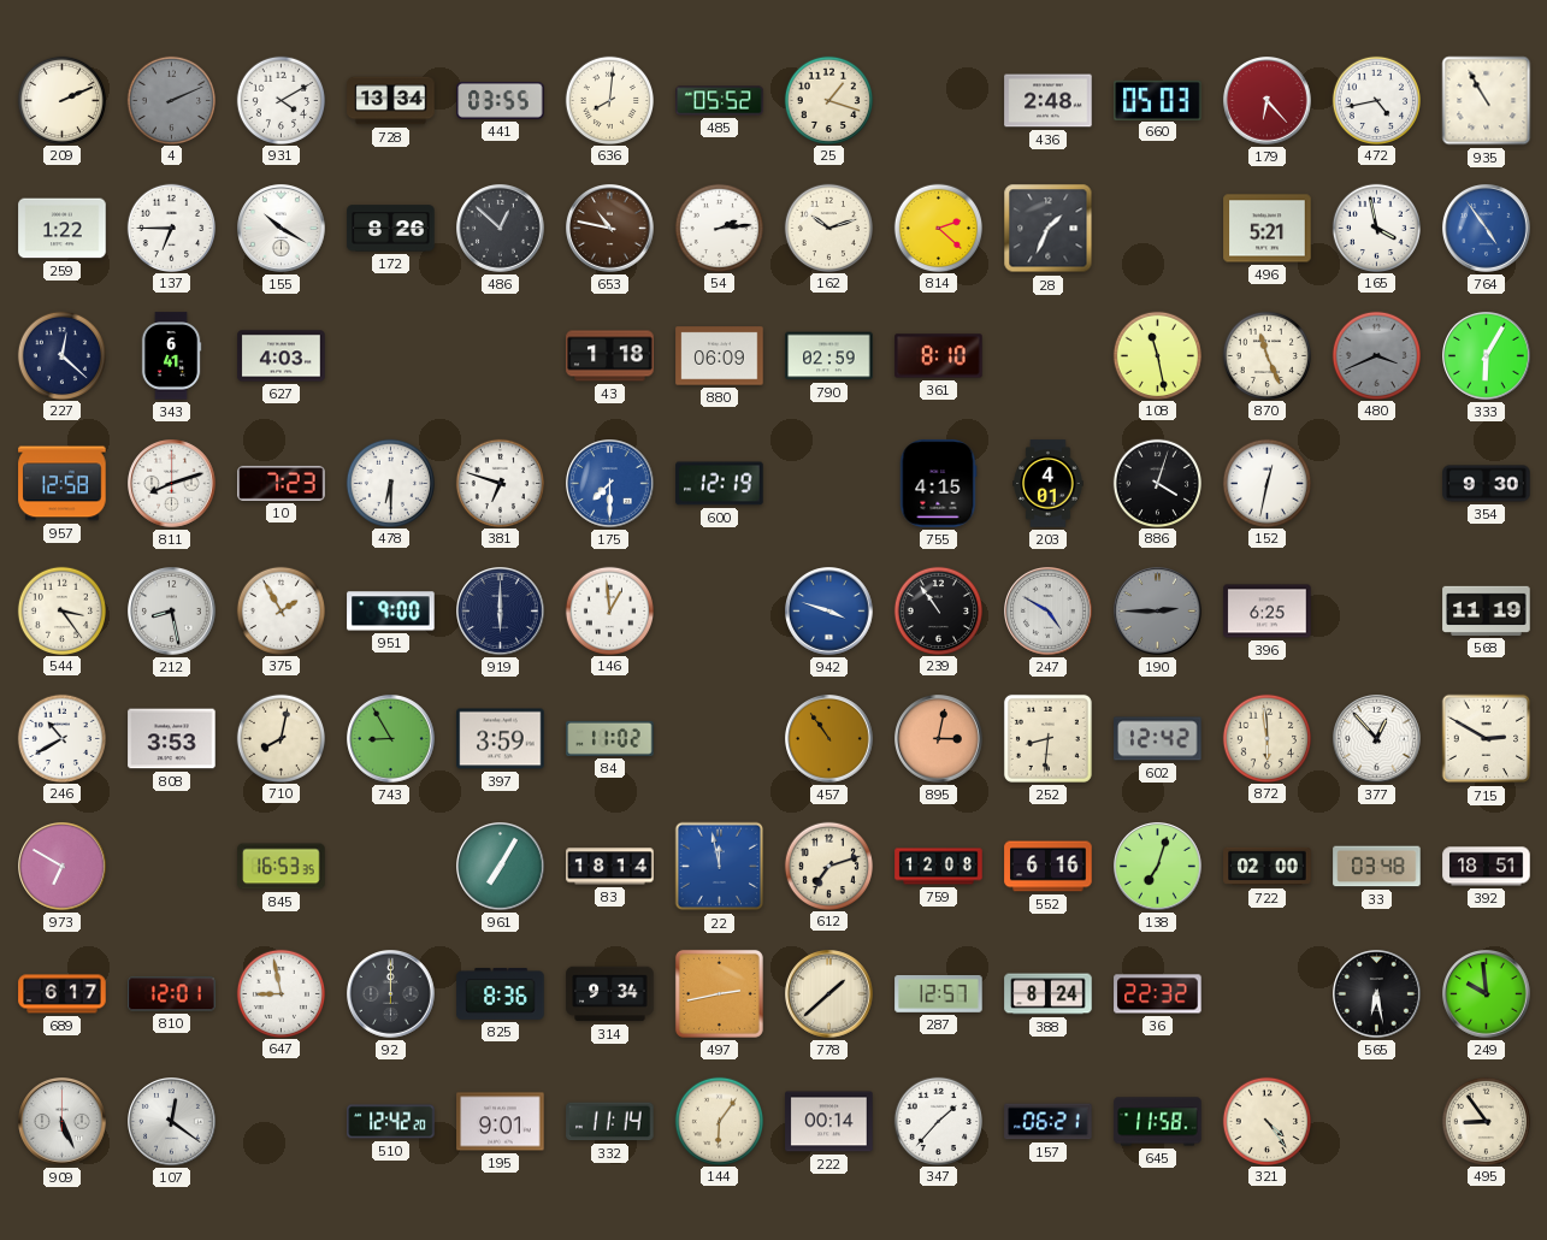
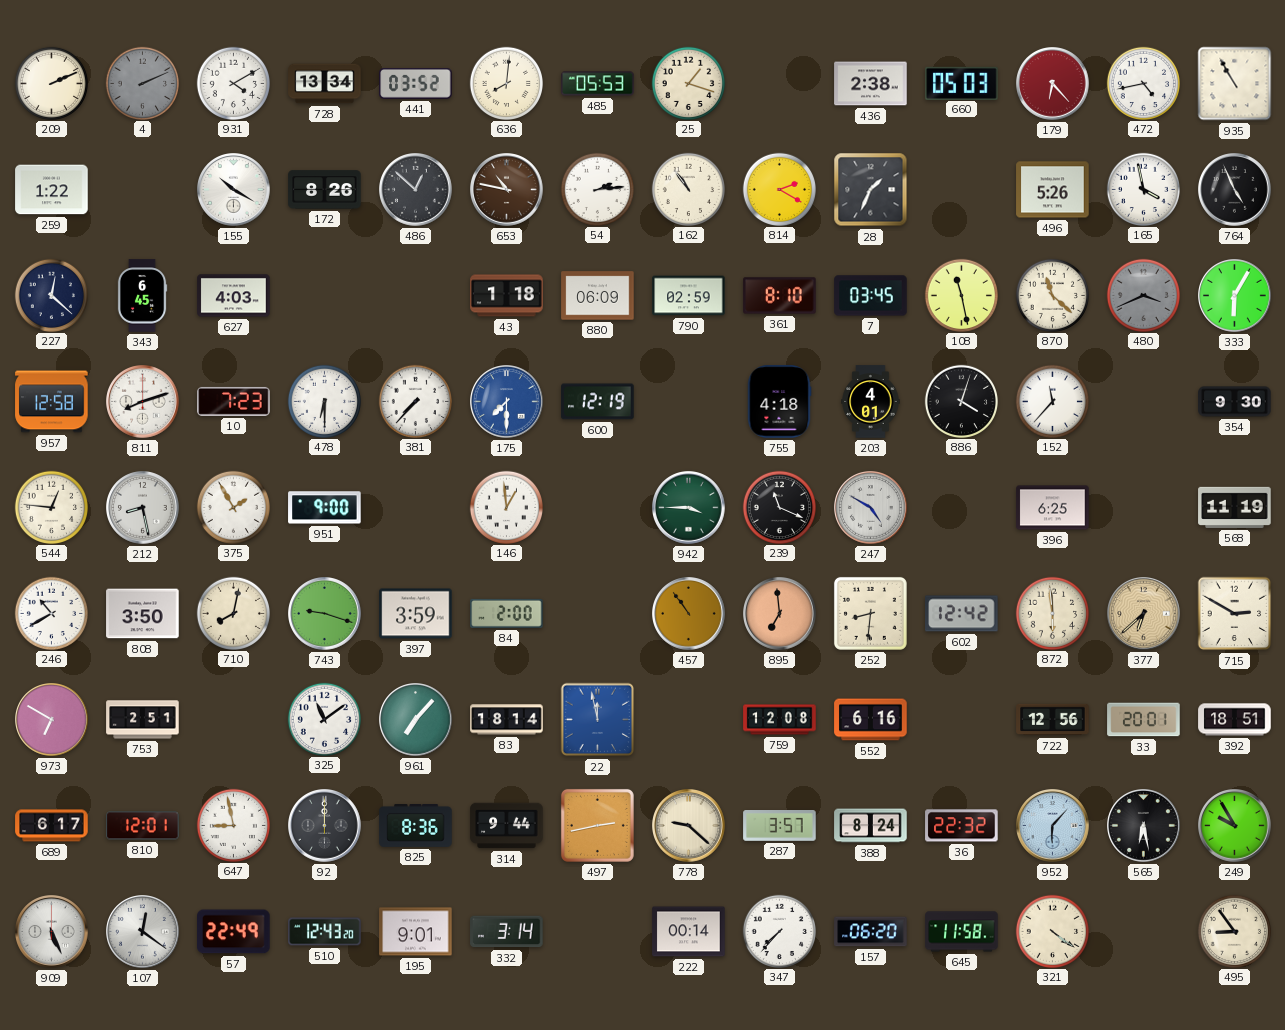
441: 03:55 -> 03:52
485: 05:52 -> 05:53
436: 2:48 -> 2:38
137: 6:45 -> none
162: 10:12 -> 10:54
814: 2:22 -> 2:20
496: 5:21 -> 5:26
764: 4:54 -> 4:56
764 dial: blue -> black
343: 6:41 -> 6:45
7: none -> 03:45
870: 11:26 -> 11:22
381: 6:48 -> 7:37
755: 4:15 -> 4:18
152: 12:32 -> 11:37
544: 3:24 -> 12:46
919: 6:00 -> none
942: 3:48 -> 3:45
942 dial: blue -> green
239: 10:54 -> 11:19
190: 2:45 -> none
808: 3:53 -> 3:50
743: 8:55 -> 9:18
84: 11:02 -> 2:00
895: 3:02 -> 6:59
377: 12:53 -> 6:38
377 dial: white -> champagne
753: none -> 2:51
845: 16:53 -> none
325: none -> 11:09
961: 7:05 -> 7:07
612: 7:12 -> none
138: 7:03 -> none
722: 02:00 -> 12:56
33: 03:48 -> 20:01
314: 9:34 -> 9:44
778: 1:38 -> 9:22
287: 12:57 -> 3:57
952: none -> 6:07
249: 9:59 -> 9:55
57: none -> 22:49
510: 12:42 -> 12:43
332: 11:14 -> 3:14
144: 6:06 -> none
347: 1:37 -> 7:37
157: 06:21 -> 06:20
321: 4:24 -> 4:21
